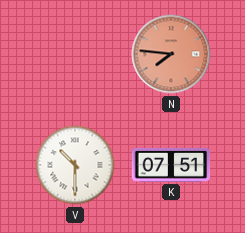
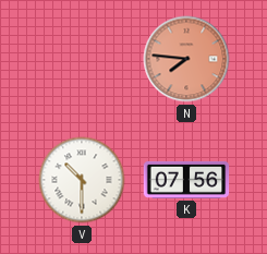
K: 07:51 -> 07:56
